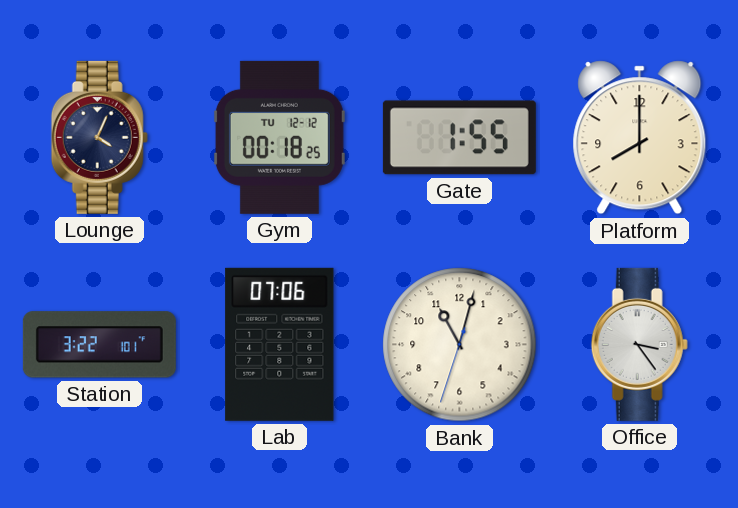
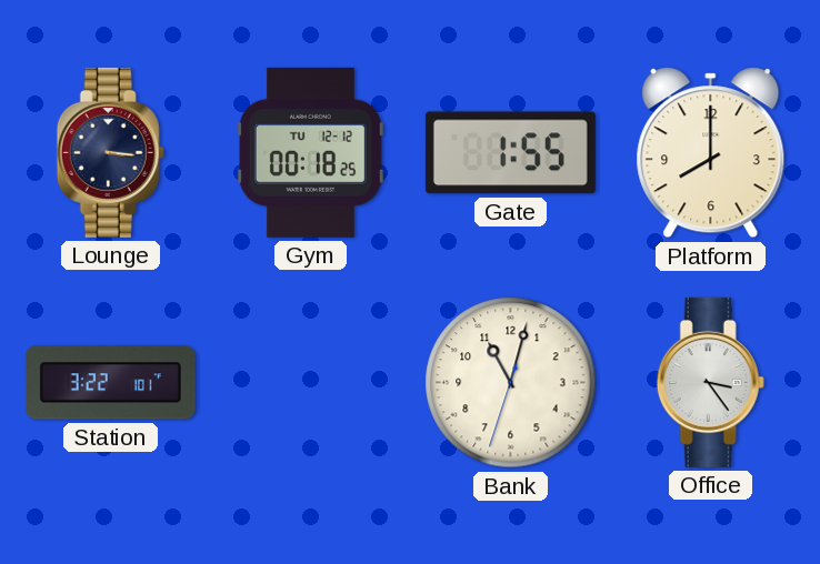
Lounge: 4:04 -> 3:16
Lab: 07:06 -> none
